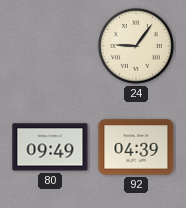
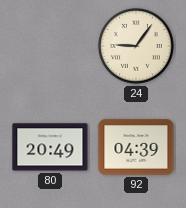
80: 09:49 -> 20:49
